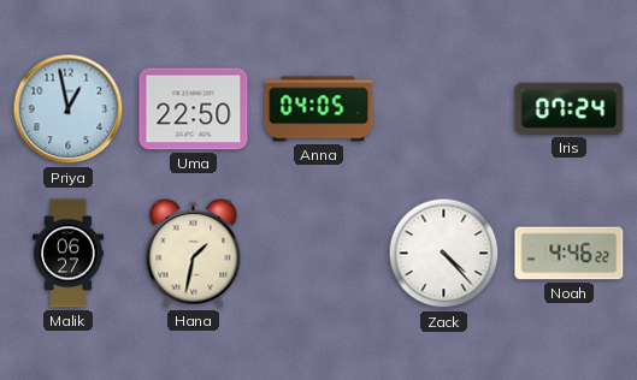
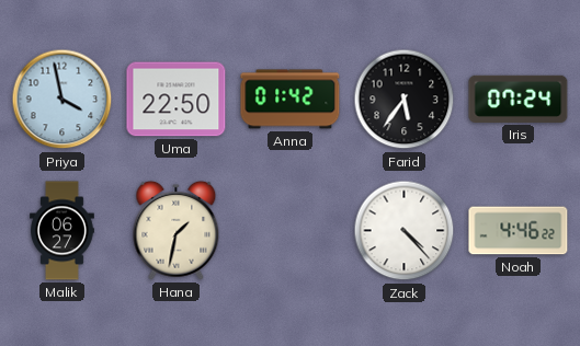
Priya: 12:58 -> 3:58
Anna: 04:05 -> 01:42
Farid: none -> 5:36
